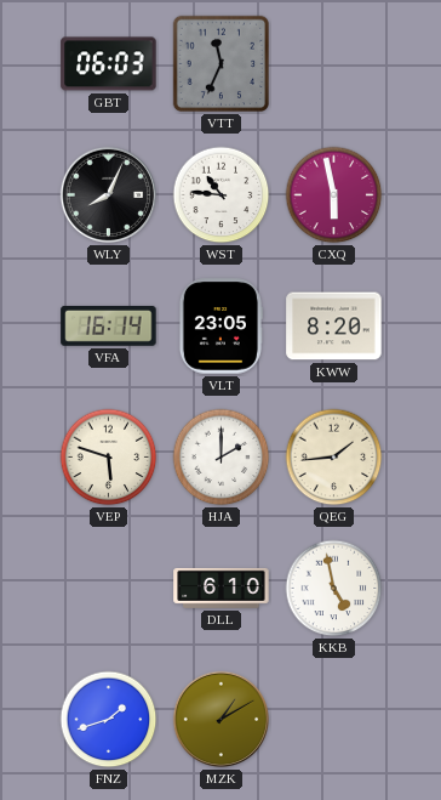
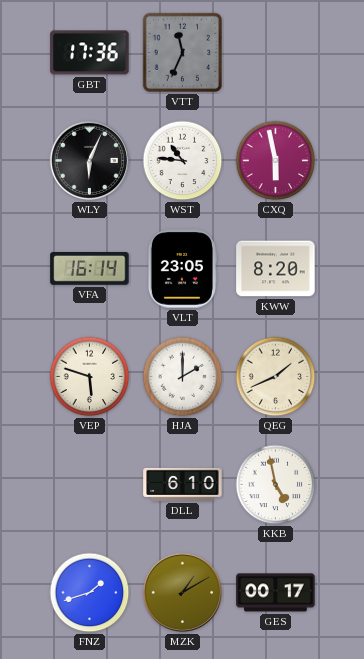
GBT: 06:03 -> 17:36
WLY: 8:04 -> 6:04
QEG: 1:44 -> 1:41
GES: none -> 00:17
